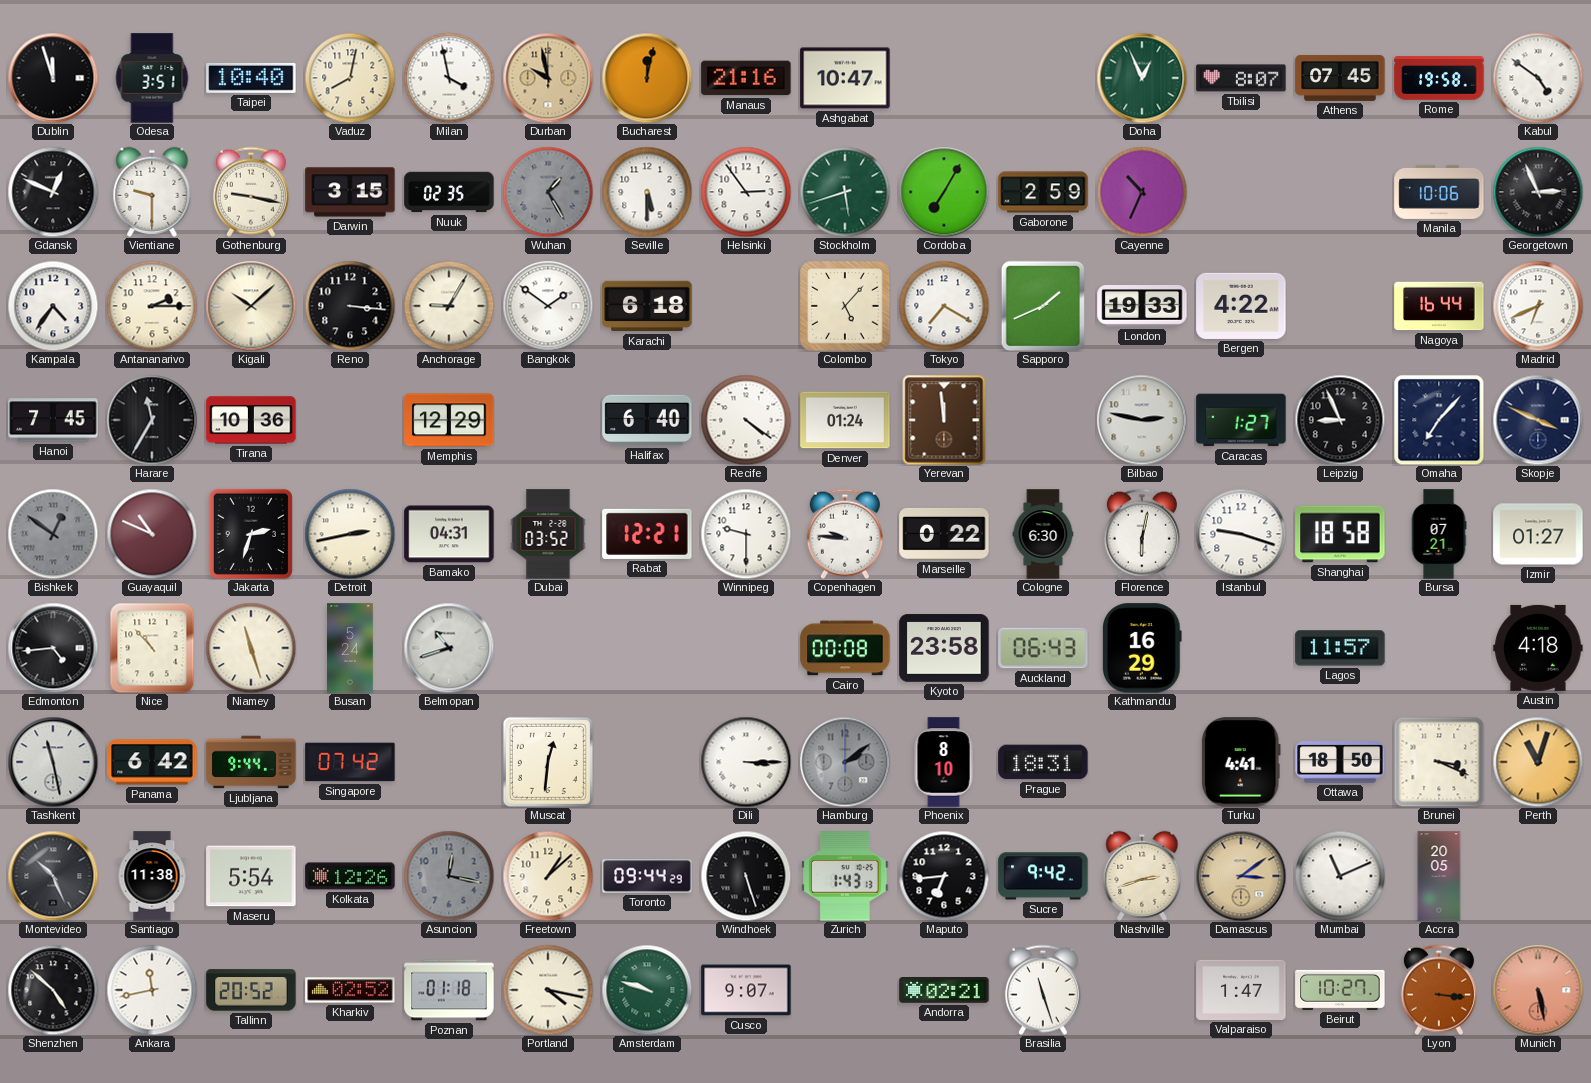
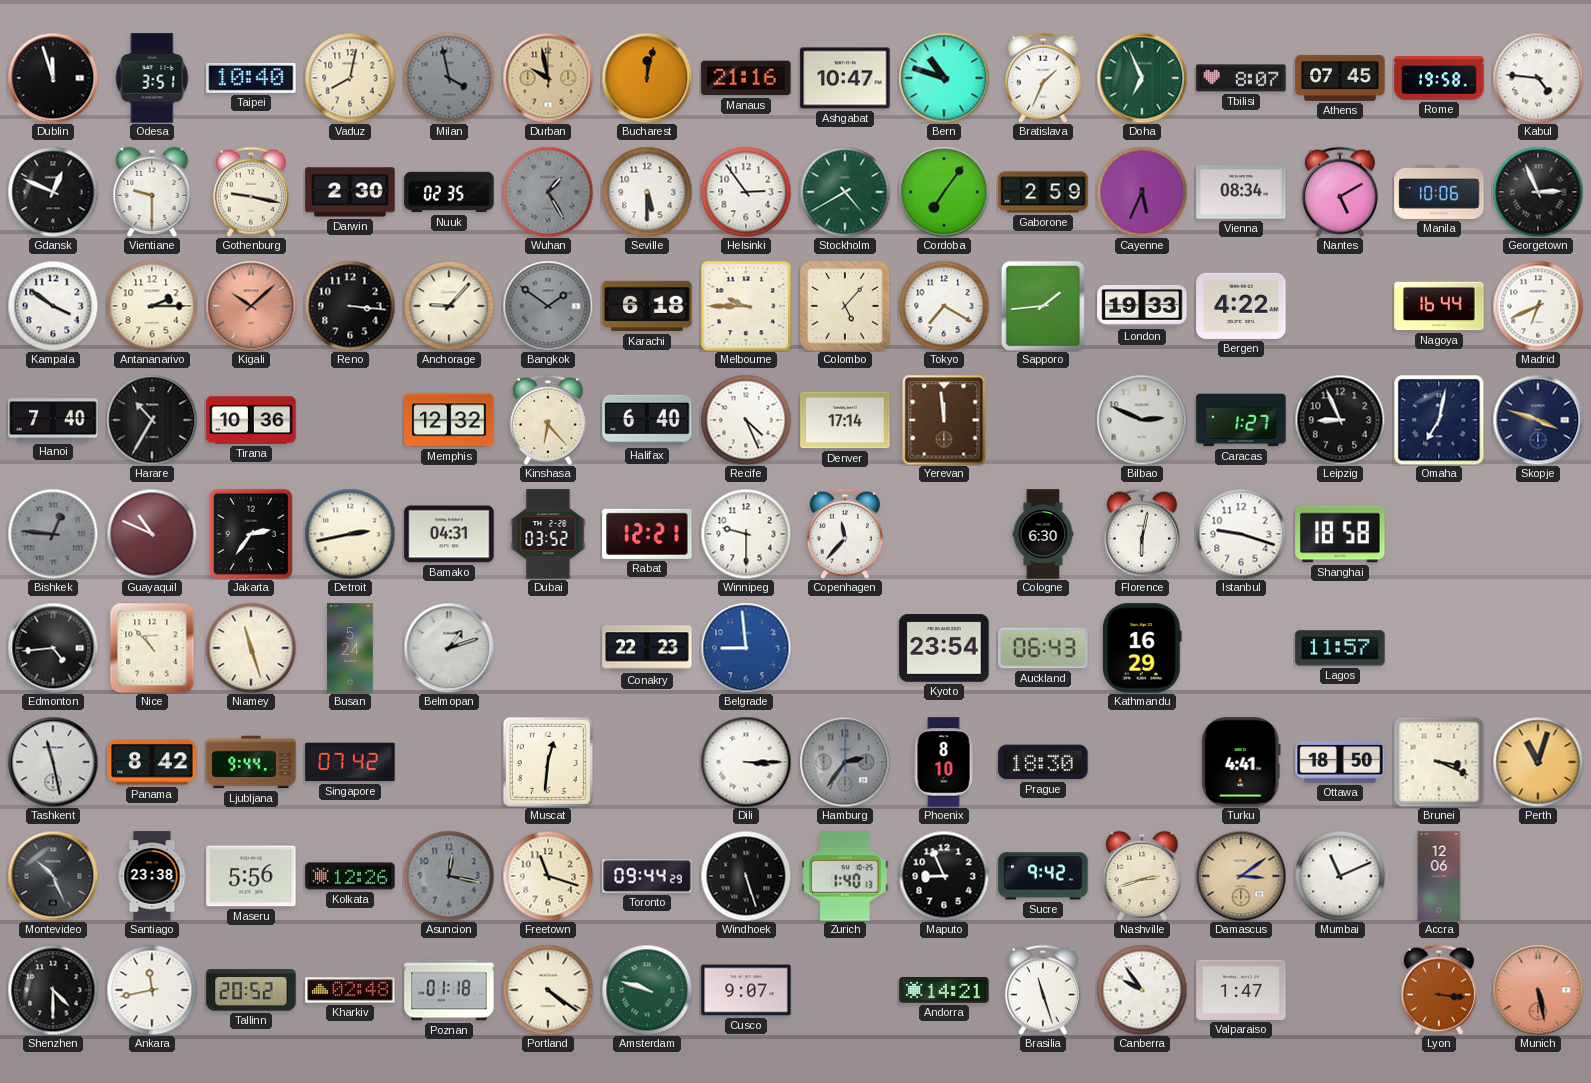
Milan dial: white -> grey
Bern: none -> 10:48
Bratislava: none -> 1:34
Doha: 12:56 -> 6:56
Kabul: 4:51 -> 4:46
Darwin: 3:15 -> 2:30
Stockholm: 5:42 -> 4:40
Cordoba: 7:05 -> 7:06
Cayenne: 10:34 -> 5:34
Vienna: none -> 08:34
Nantes: none -> 5:10
Kampala: 4:36 -> 3:51
Kigali dial: cream -> salmon
Anchorage: 9:05 -> 9:07
Bangkok dial: white -> grey
Melbourne: none -> 9:45
Sapporo: 1:41 -> 1:44
Hanoi: 7:45 -> 7:40
Harare: 11:35 -> 10:35
Memphis: 12:29 -> 12:32
Kinshasa: none -> 6:23
Recife: 4:21 -> 4:26
Denver: 01:24 -> 17:14
Bilbao: 2:47 -> 2:49
Omaha: 7:07 -> 7:02
Skopje: 3:49 -> 3:48
Bishkek: 12:51 -> 12:46
Jakarta: 2:33 -> 2:36
Copenhagen: 9:46 -> 11:37
Marseille: 0:22 -> none
Bursa: 07:21 -> none
Izmir: 01:27 -> none
Belmopan: 10:42 -> 1:12
Conakry: none -> 22:23
Belgrade: none -> 8:59
Cairo: 00:08 -> none
Kyoto: 23:58 -> 23:54
Austin: 4:18 -> none
Panama: 6:42 -> 8:42
Hamburg: 2:09 -> 2:36
Prague: 18:31 -> 18:30
Santiago: 11:38 -> 23:38
Maseru: 5:54 -> 5:56
Freetown: 1:08 -> 11:18
Zurich: 1:43 -> 1:40
Maputo: 6:44 -> 8:56
Accra: 20:05 -> 12:06
Shenzhen: 4:52 -> 4:30
Kharkiv: 02:52 -> 02:48
Portland: 4:17 -> 4:21
Andorra: 02:21 -> 14:21
Canberra: none -> 9:54
Beirut: 10:27 -> none
